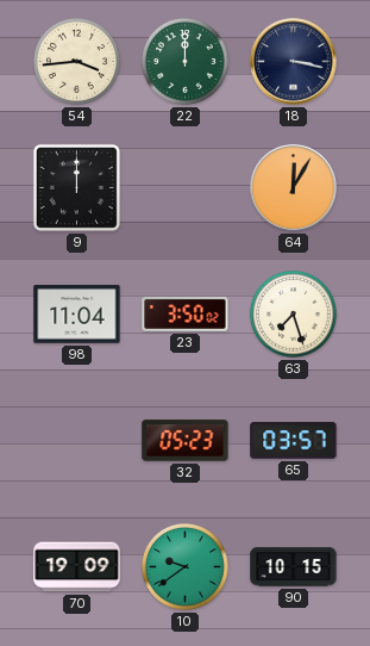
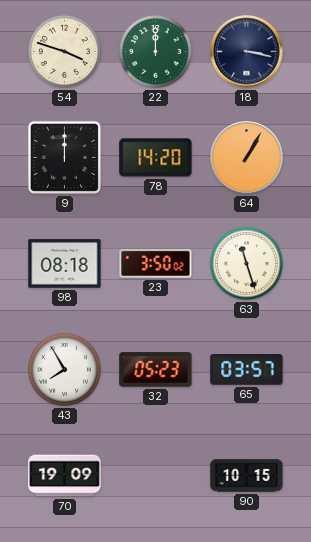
54: 3:44 -> 3:48
78: none -> 14:20
64: 12:05 -> 1:05
98: 11:04 -> 08:18
63: 7:27 -> 11:27
43: none -> 7:55
10: 9:39 -> none
